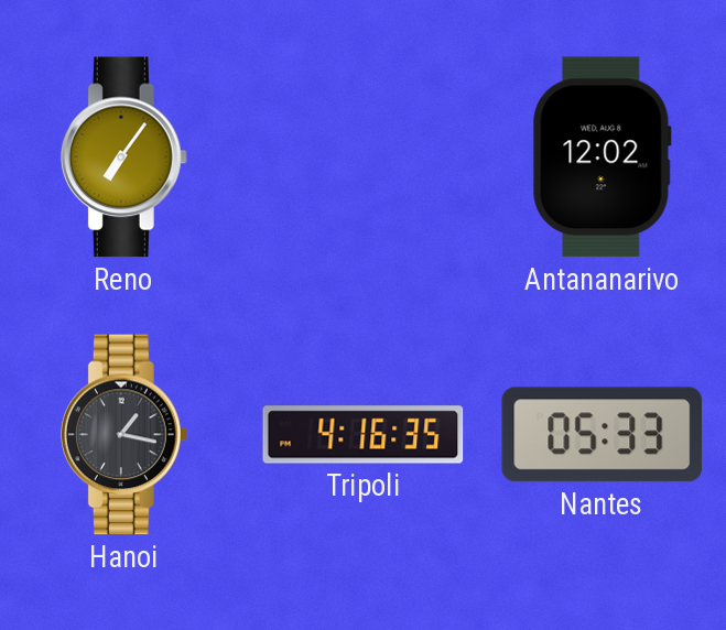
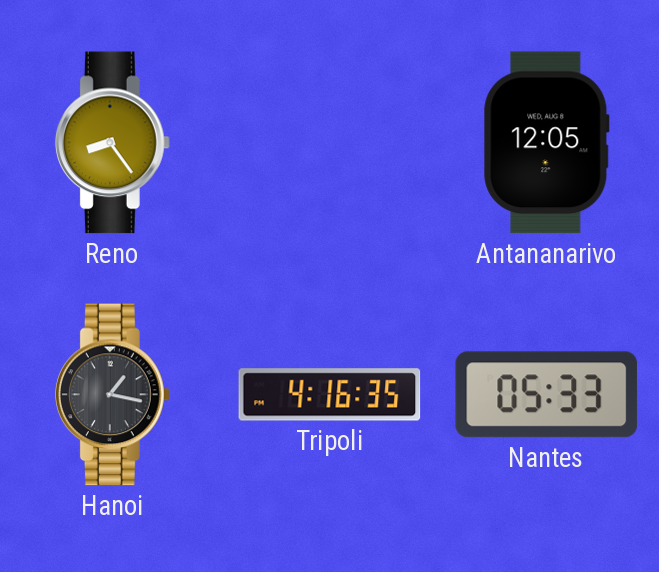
Reno: 7:06 -> 8:24
Antananarivo: 12:02 -> 12:05
